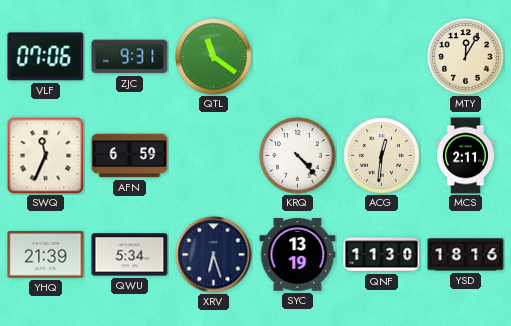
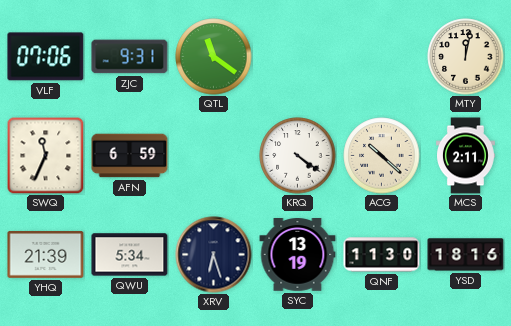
MTY: 12:05 -> 12:02
KRQ: 4:23 -> 4:21
ACG: 12:31 -> 10:22
